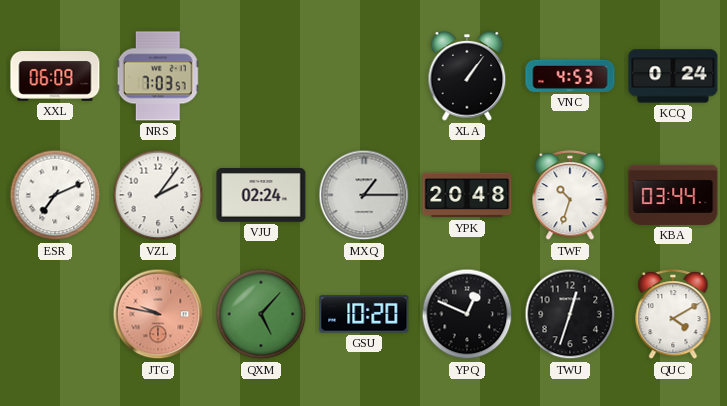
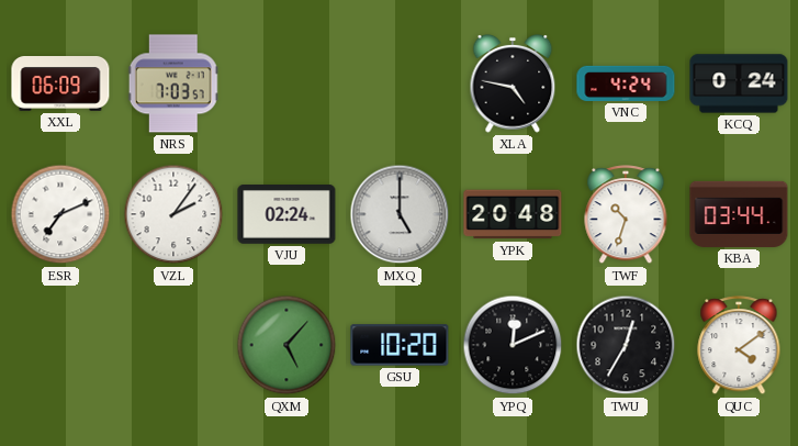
XLA: 1:06 -> 4:47
VNC: 4:53 -> 4:24
MXQ: 1:15 -> 5:00
JTG: 9:47 -> none
YPQ: 12:49 -> 12:11
TWU: 12:33 -> 12:35
QUC: 4:10 -> 4:09
